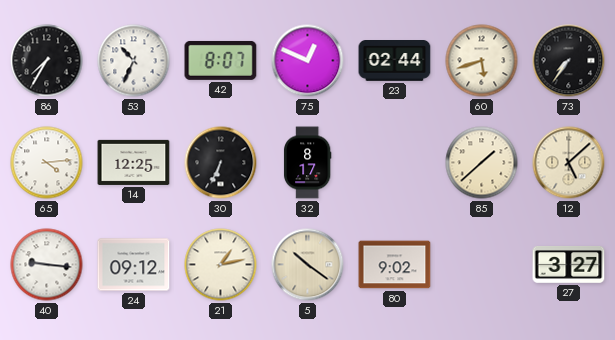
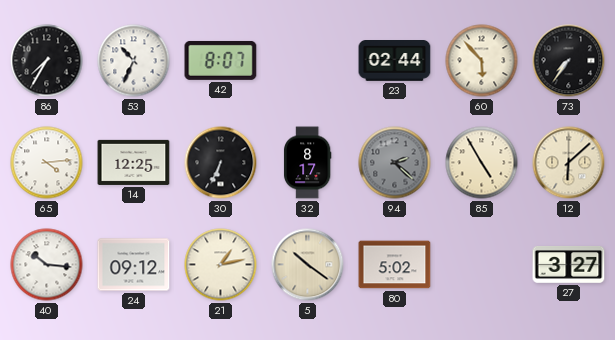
75: 12:49 -> none
60: 5:42 -> 5:53
94: none -> 2:22
85: 1:38 -> 4:55
12: 5:08 -> 6:08
40: 9:16 -> 10:16
80: 9:02 -> 5:02
